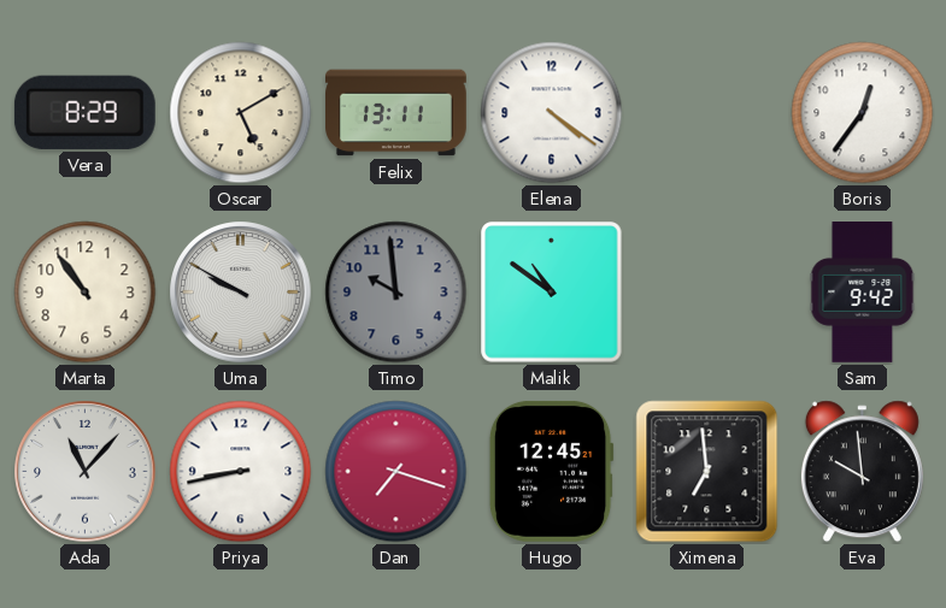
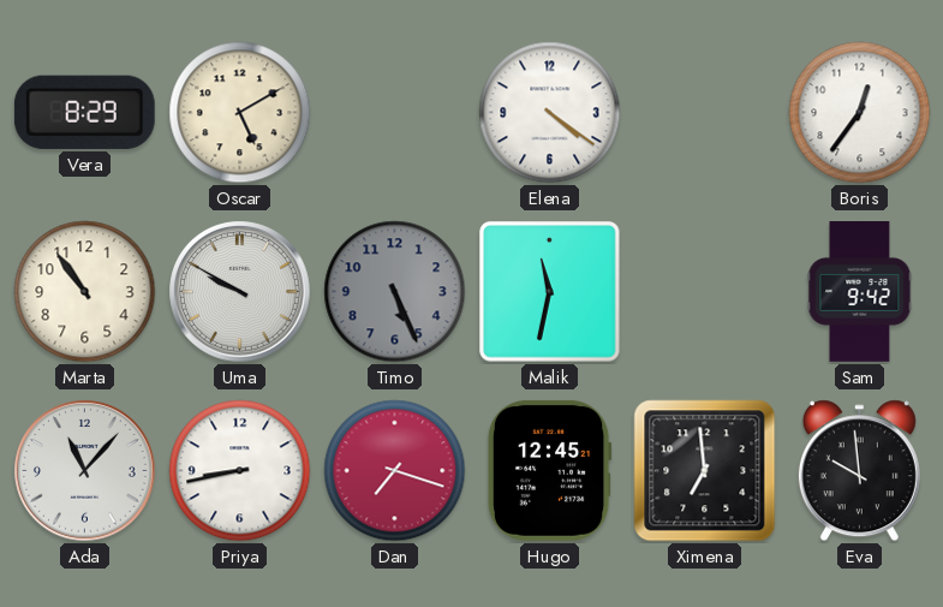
Felix: 13:11 -> none
Timo: 9:59 -> 5:26
Malik: 10:51 -> 11:32
